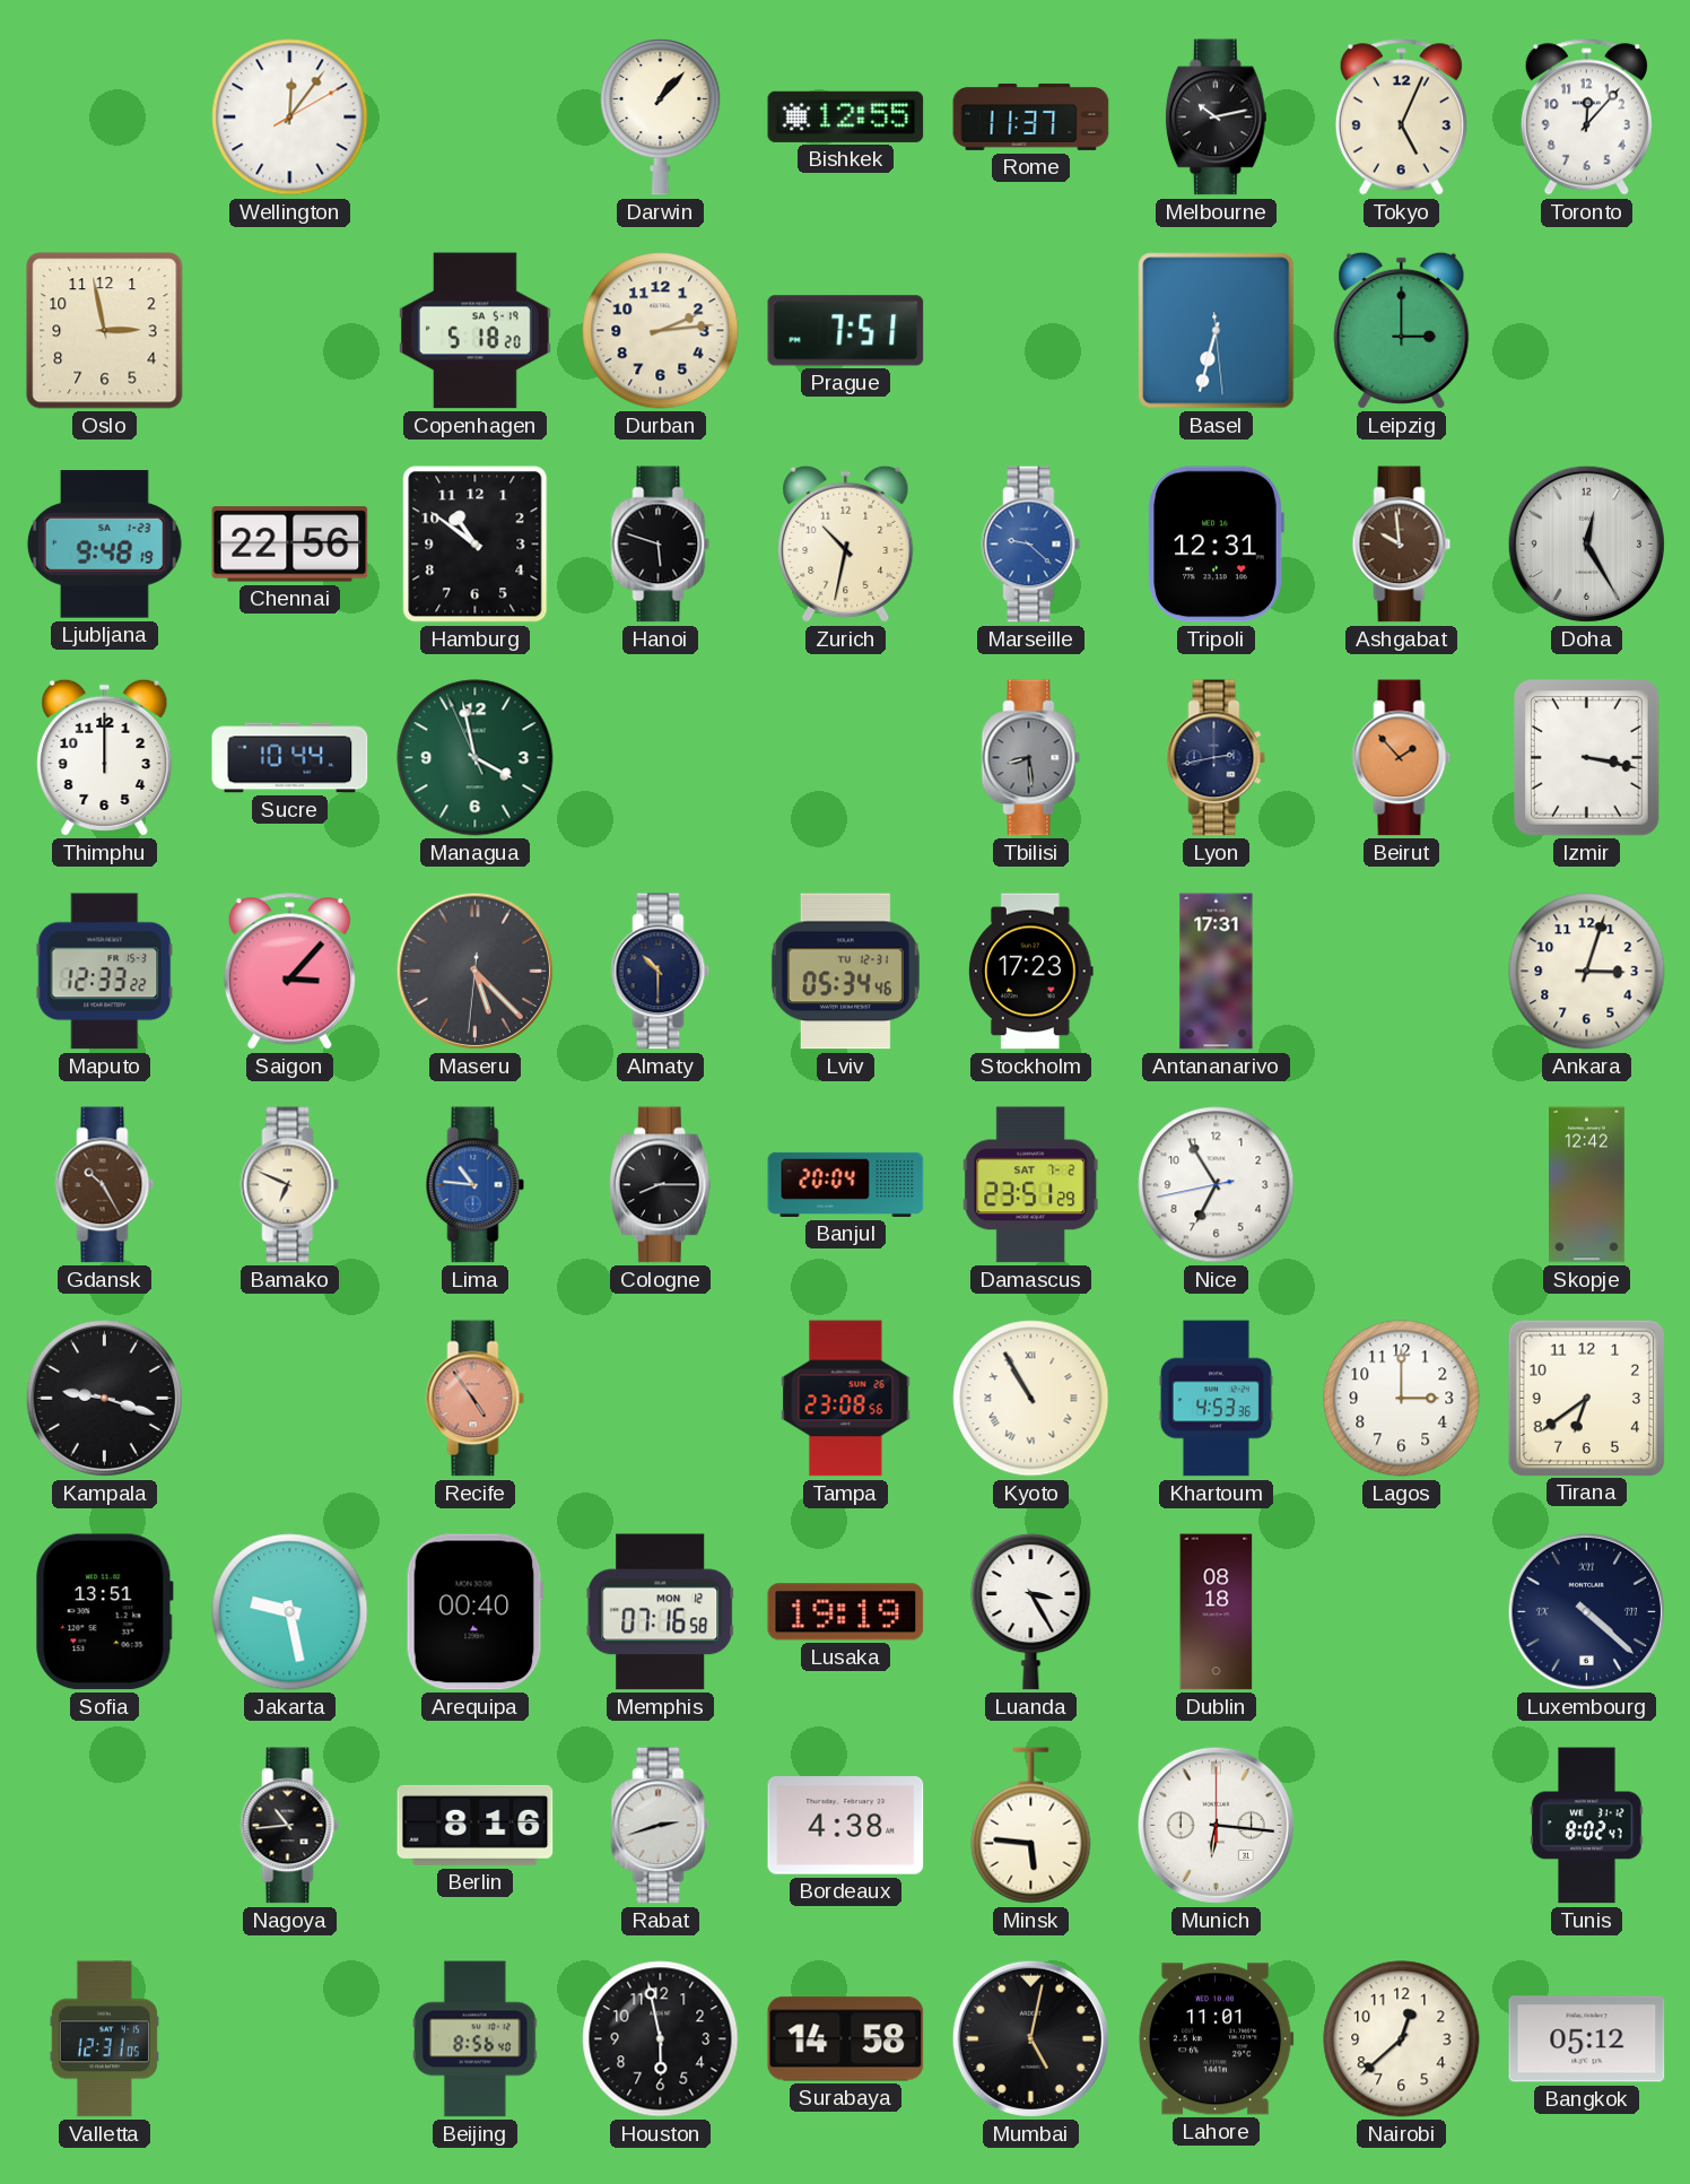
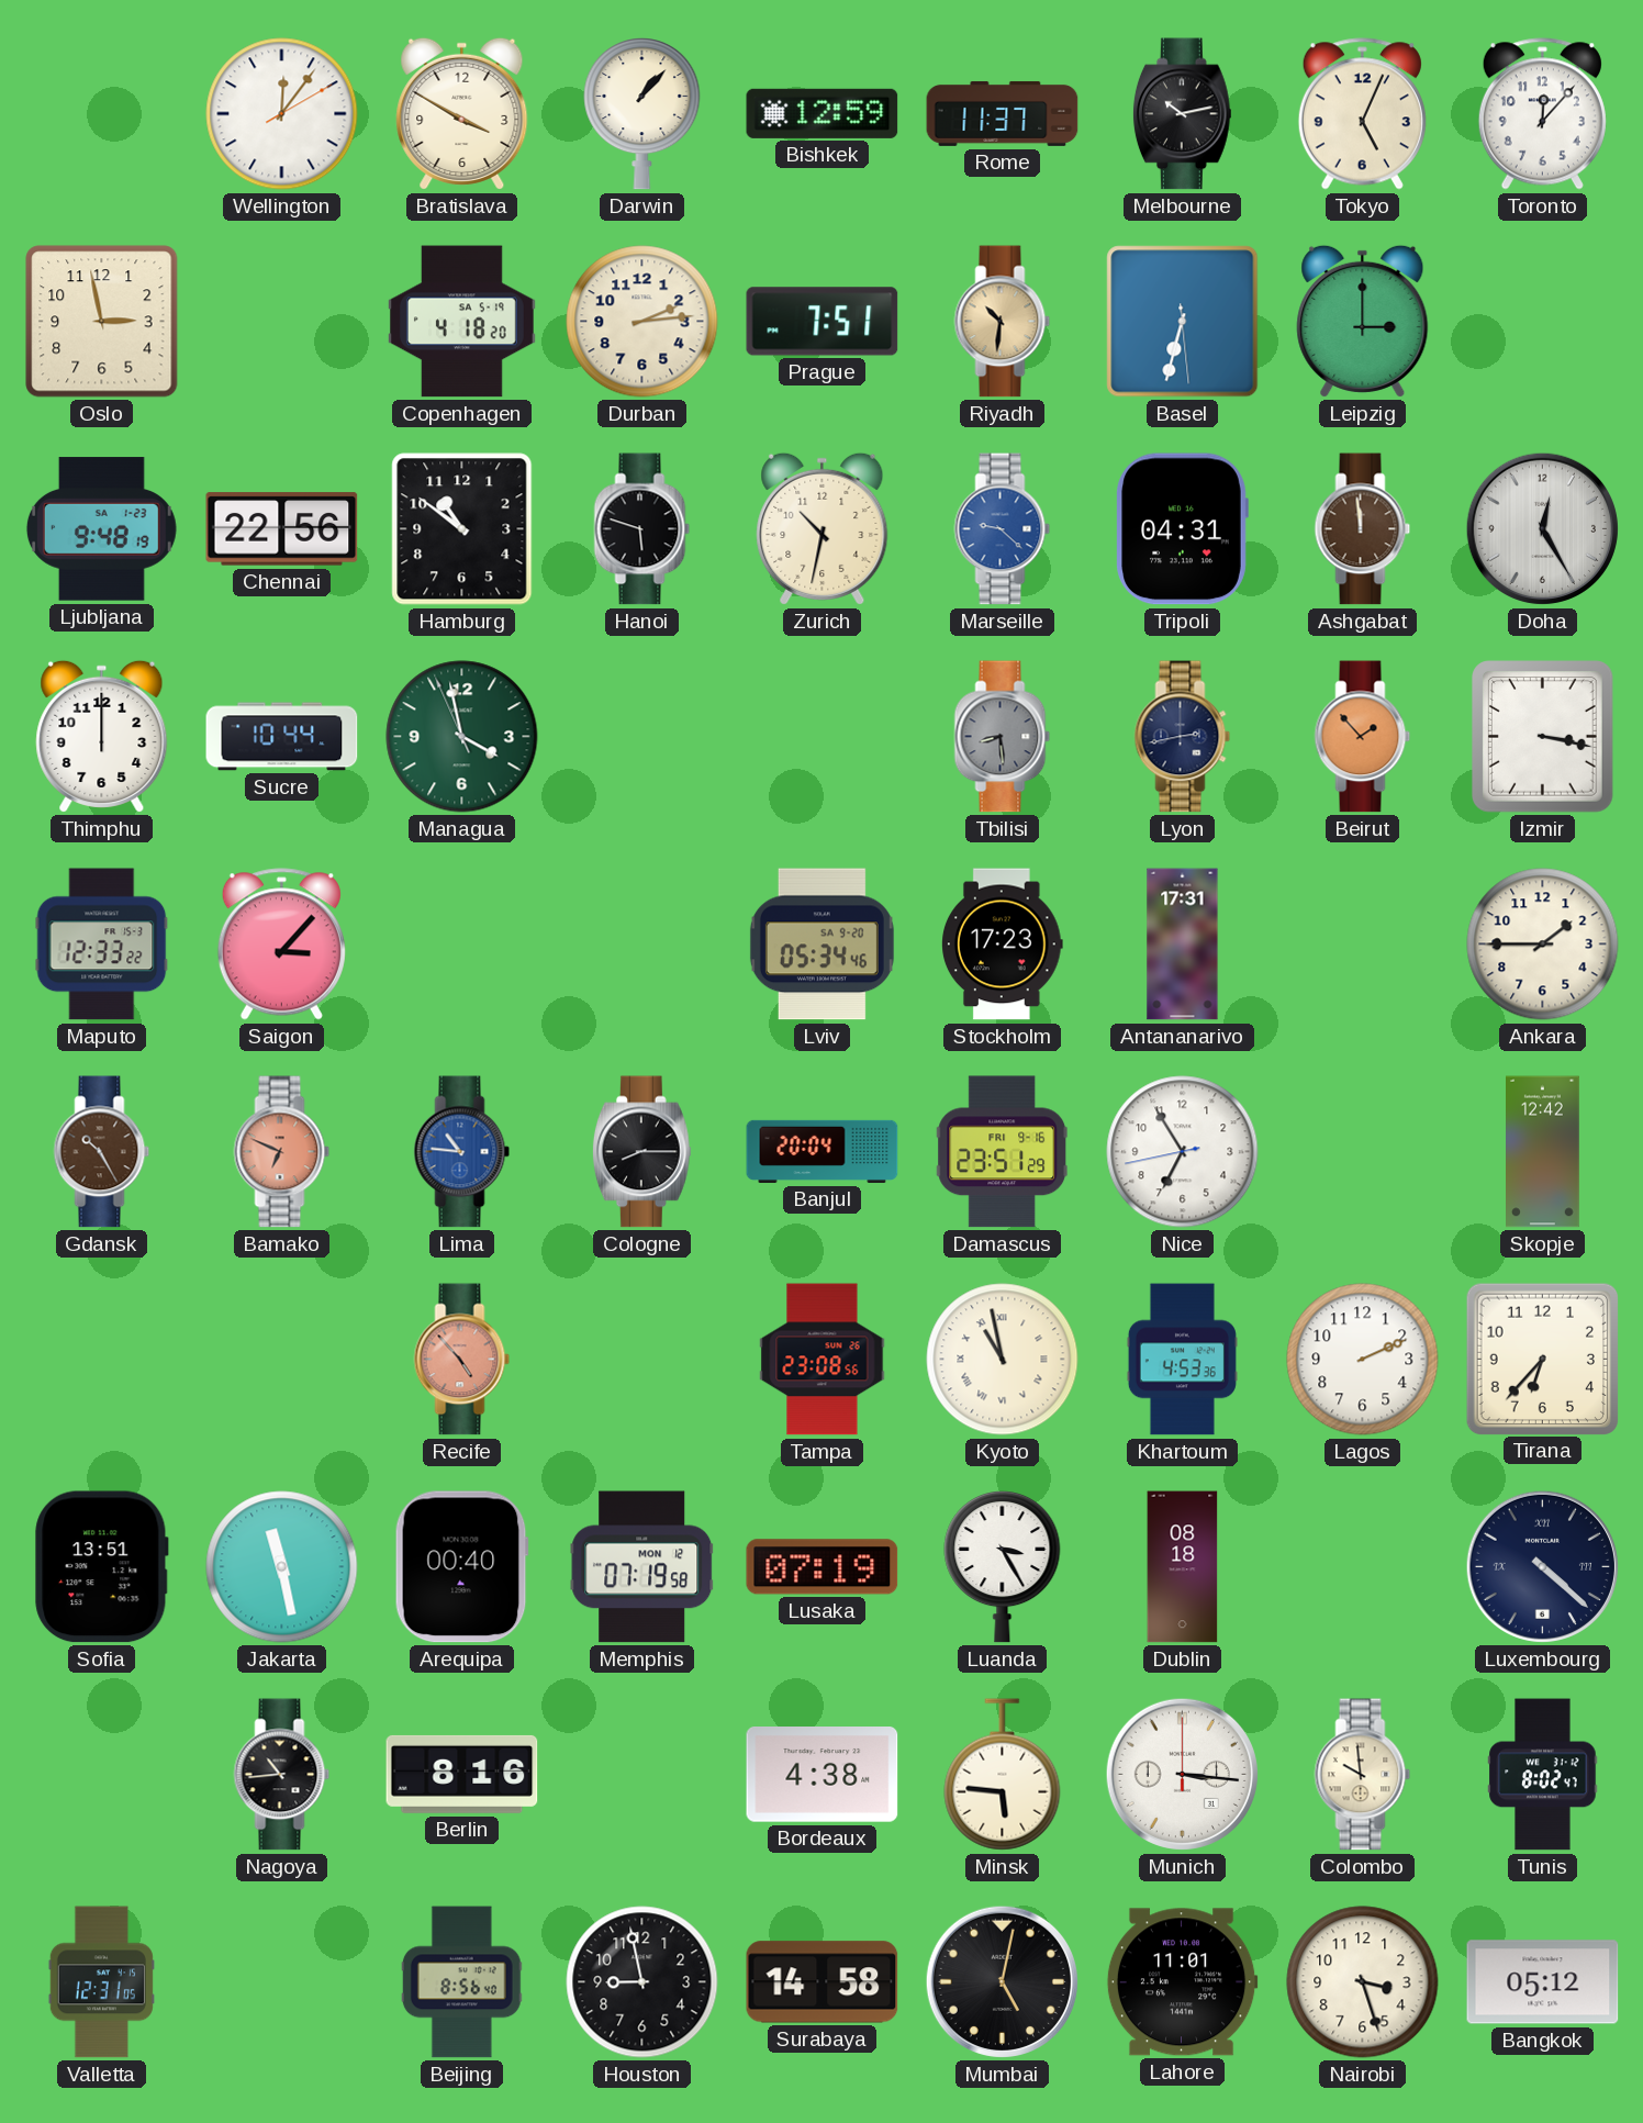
Bratislava: none -> 3:50
Bishkek: 12:55 -> 12:59
Copenhagen: 5:18 -> 4:18
Riyadh: none -> 10:31
Tripoli: 12:31 -> 04:31
Ashgabat: 9:59 -> 11:59
Maseru: 5:22 -> none
Almaty: 10:30 -> none
Lviv date: TU 12-31 -> SA 9-20
Ankara: 3:03 -> 1:45
Bamako dial: cream -> salmon
Damascus date: SAT 7-2 -> FRI 9-16
Kampala: 9:18 -> none
Recife: 4:54 -> 4:53
Kyoto: 10:55 -> 10:58
Lagos: 3:00 -> 2:11
Tirana: 6:39 -> 6:37
Jakarta: 9:28 -> 11:28
Memphis: 07:16 -> 07:19
Lusaka: 19:19 -> 07:19
Rabat: 2:42 -> none
Munich: 6:16 -> 3:16
Colombo: none -> 9:59
Houston: 5:58 -> 8:58
Nairobi: 12:38 -> 3:27
